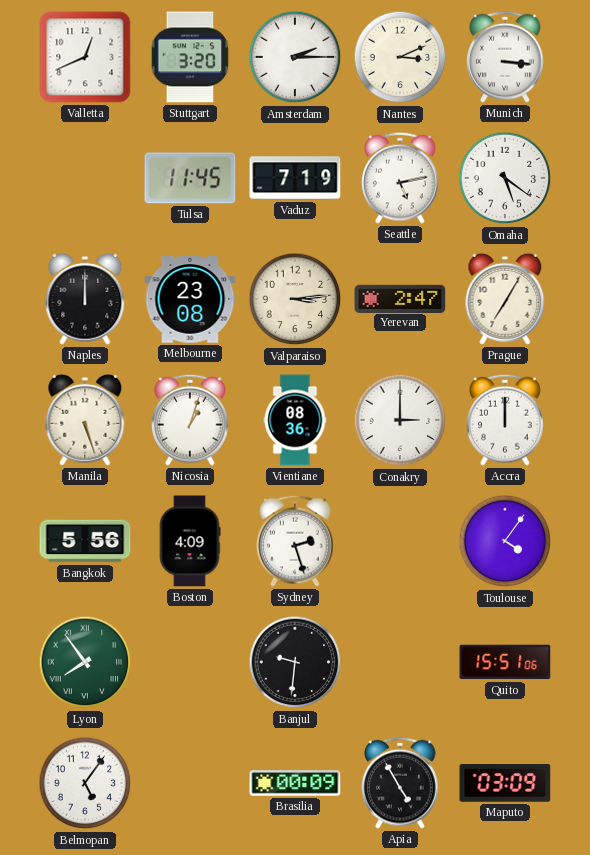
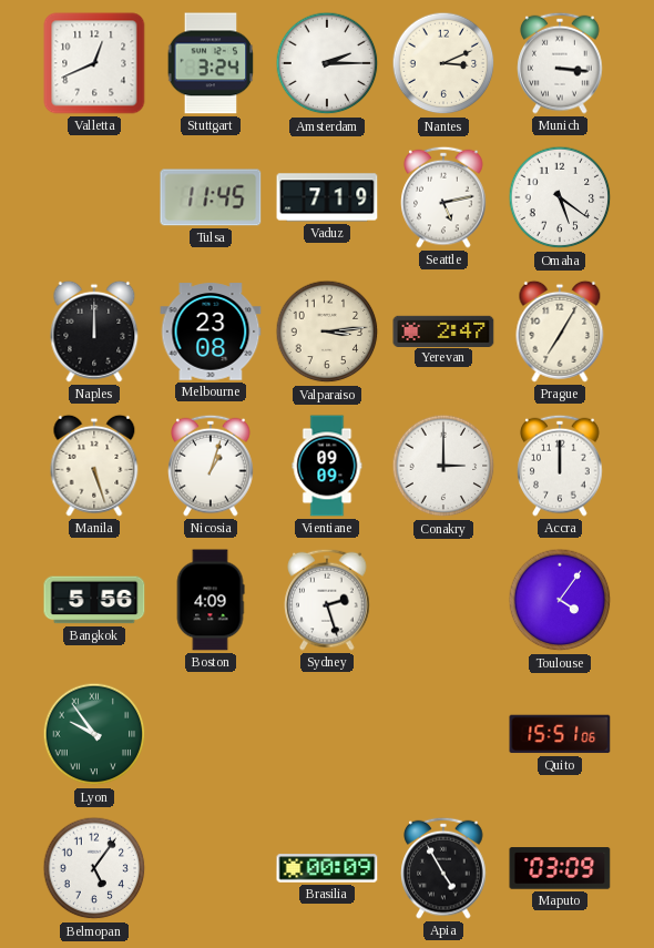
Stuttgart: 3:20 -> 3:24
Vientiane: 08:36 -> 09:09
Lyon: 7:54 -> 9:54
Banjul: 9:31 -> none
